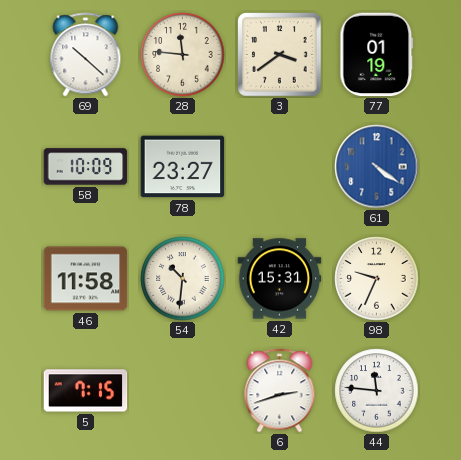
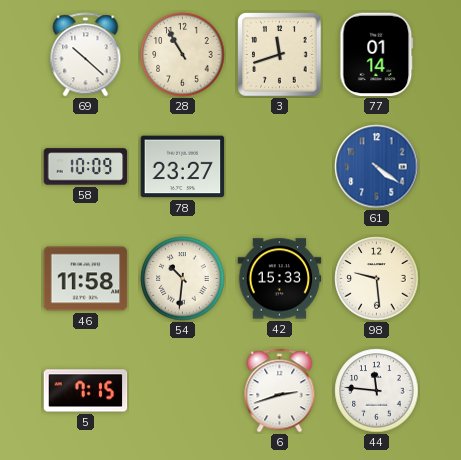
28: 11:46 -> 10:55
3: 3:39 -> 11:42
77: 01:19 -> 01:14
42: 15:31 -> 15:33
98: 9:34 -> 9:29
